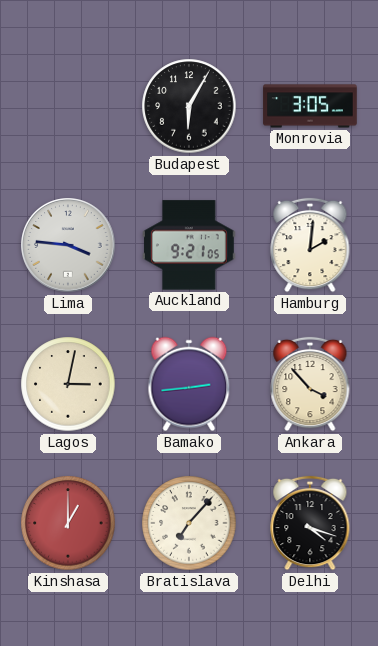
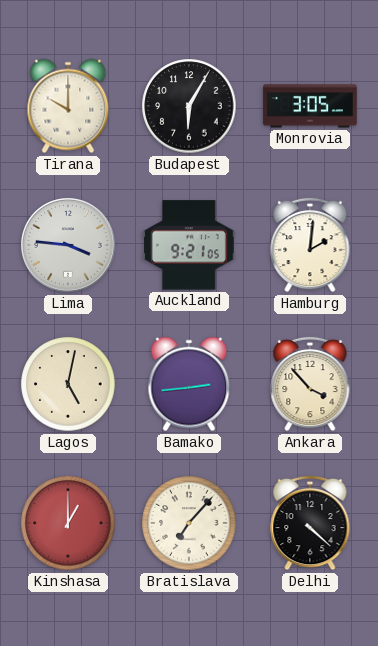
Tirana: none -> 10:00
Lagos: 3:02 -> 5:02
Delhi: 4:18 -> 4:22
